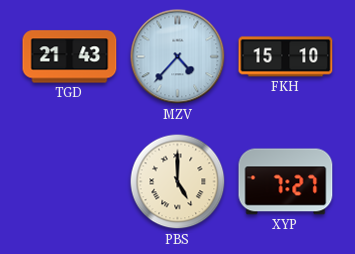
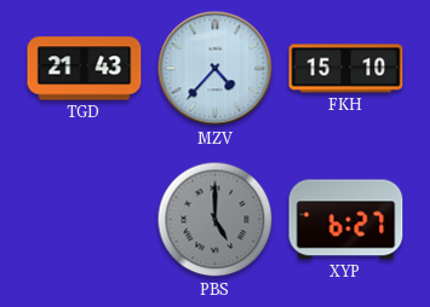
PBS dial: cream -> grey
XYP: 7:27 -> 6:27
